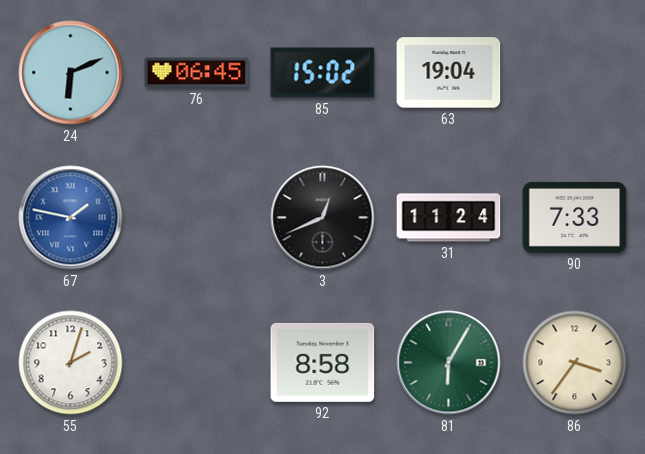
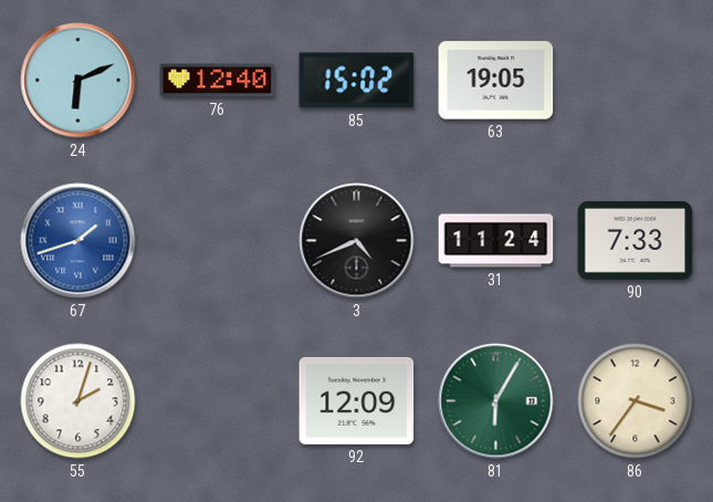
76: 06:45 -> 12:40
63: 19:04 -> 19:05
67: 1:47 -> 1:42
3: 12:41 -> 4:41
92: 8:58 -> 12:09
